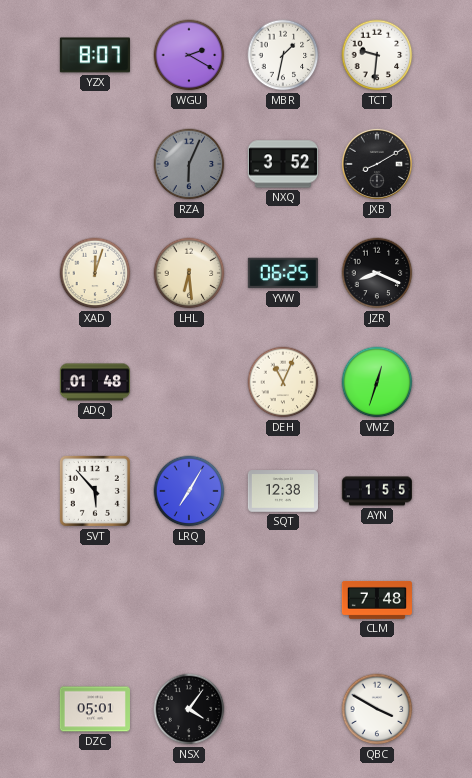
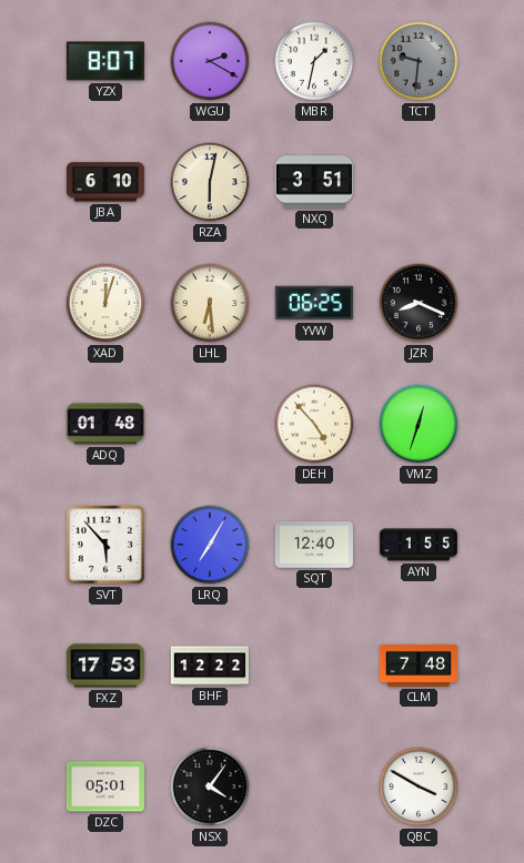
TCT dial: white -> grey
JBA: none -> 6:10
RZA: 6:04 -> 6:02
RZA dial: grey -> cream
NXQ: 3:52 -> 3:51
JXB: 8:10 -> none
DEH: 11:04 -> 4:53
SQT: 12:38 -> 12:40
FXZ: none -> 17:53
BHF: none -> 12:22
